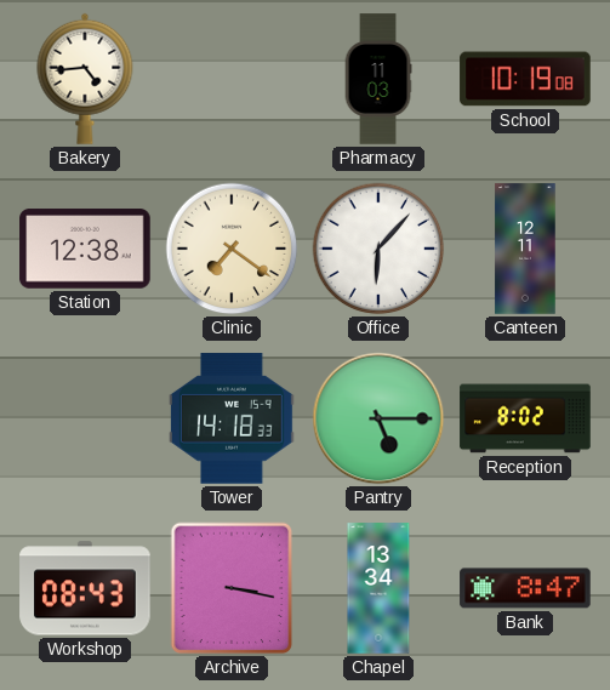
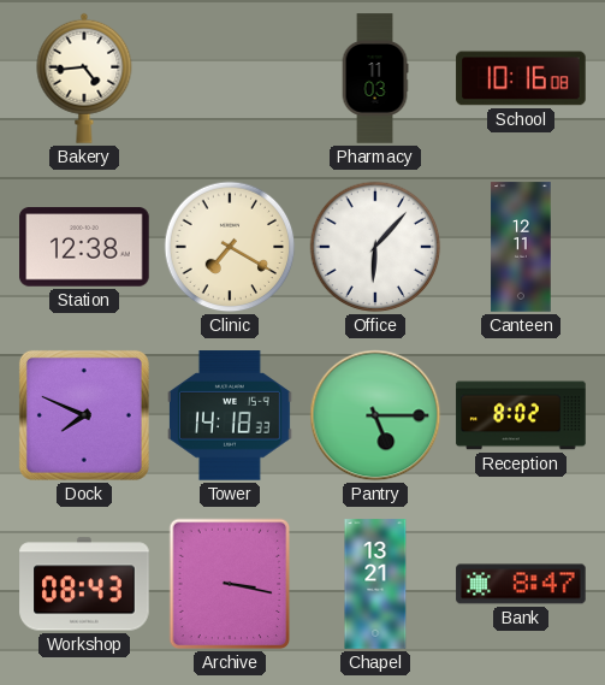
School: 10:19 -> 10:16
Clinic: 7:21 -> 7:20
Dock: none -> 7:49
Chapel: 13:34 -> 13:21
